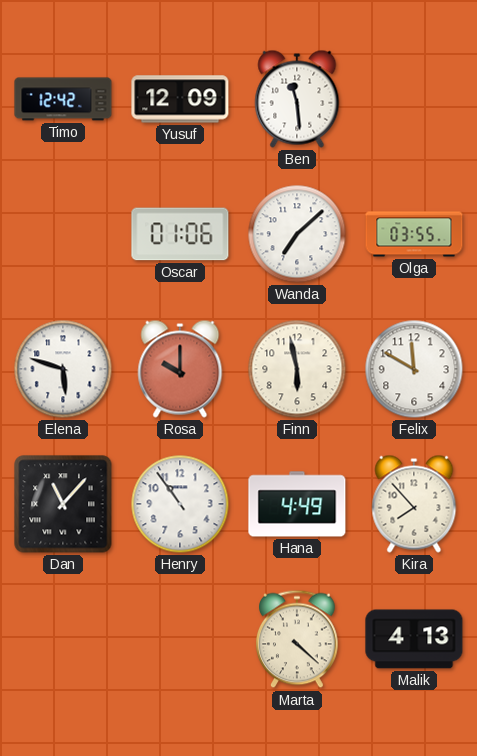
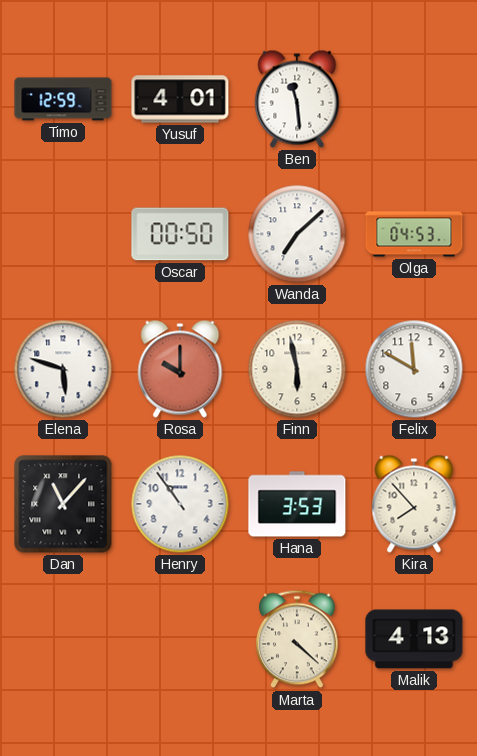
Timo: 12:42 -> 12:59
Yusuf: 12:09 -> 4:01
Oscar: 01:06 -> 00:50
Olga: 03:55 -> 04:53
Hana: 4:49 -> 3:53
